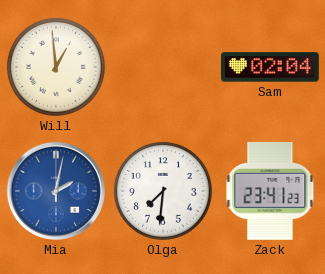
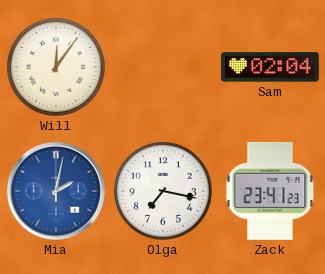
Will: 12:59 -> 12:06
Olga: 7:31 -> 7:17
